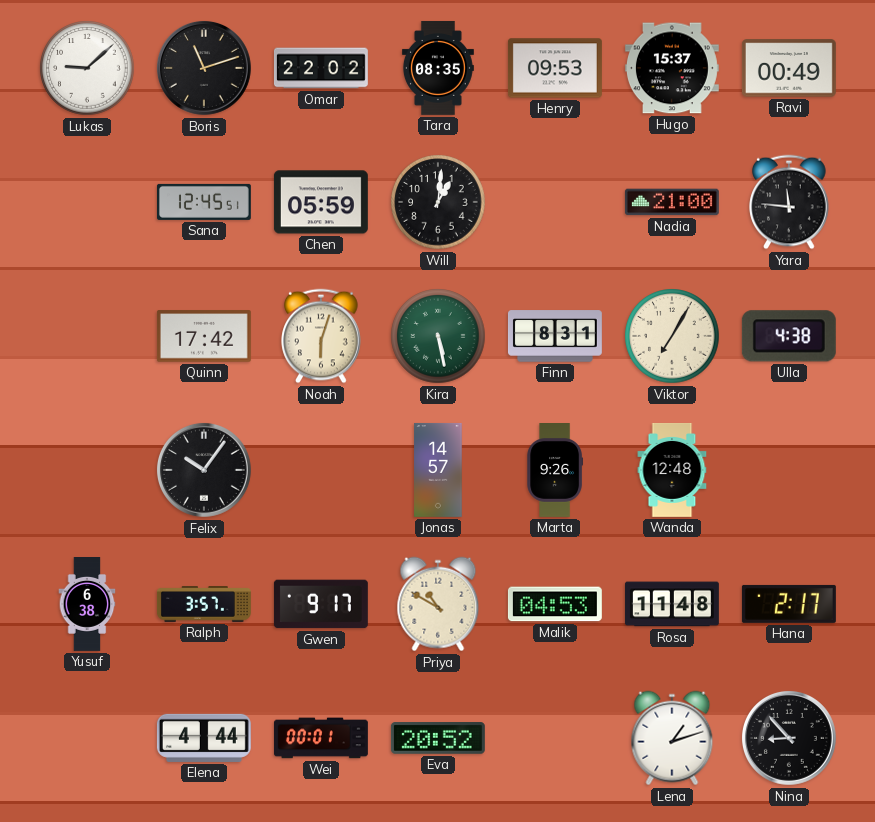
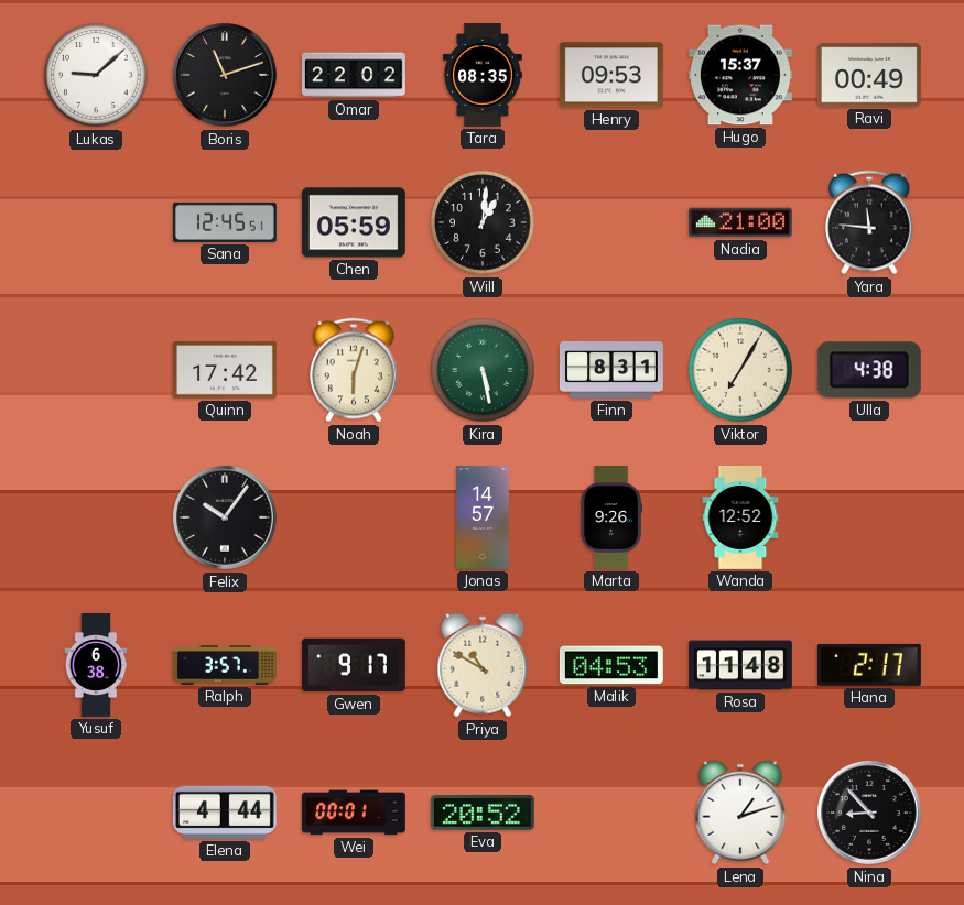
Wanda: 12:48 -> 12:52
